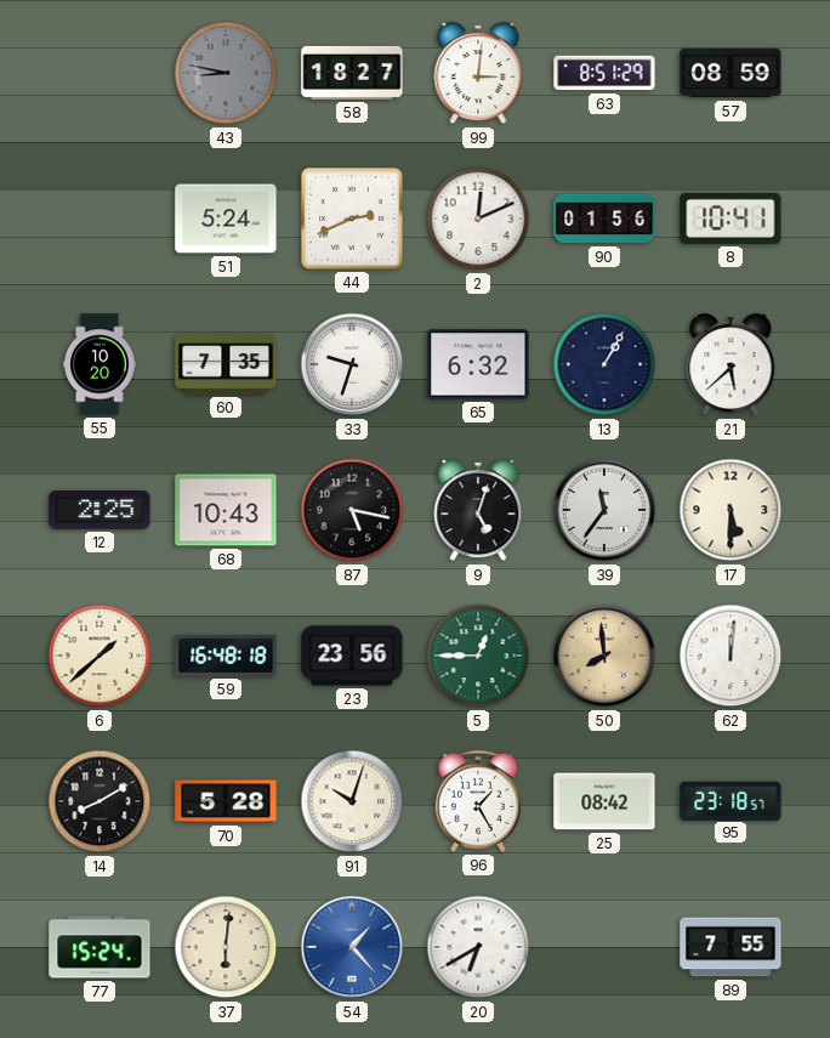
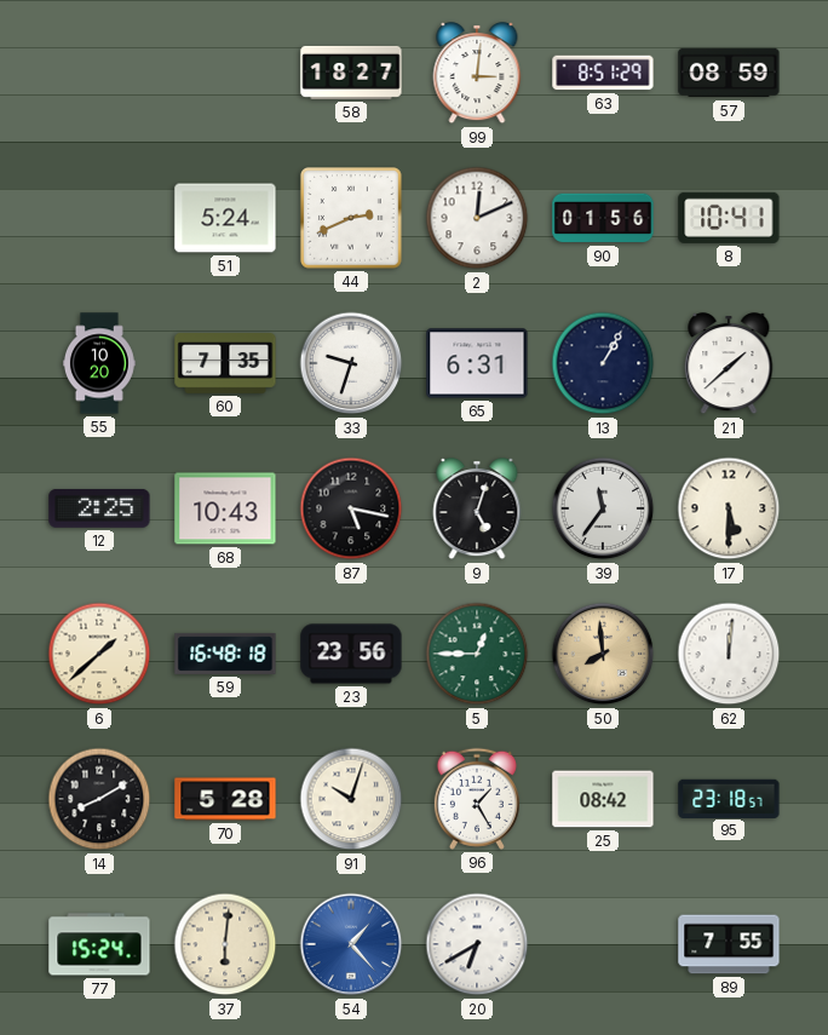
43: 8:47 -> none
65: 6:32 -> 6:31
21: 5:38 -> 1:38
